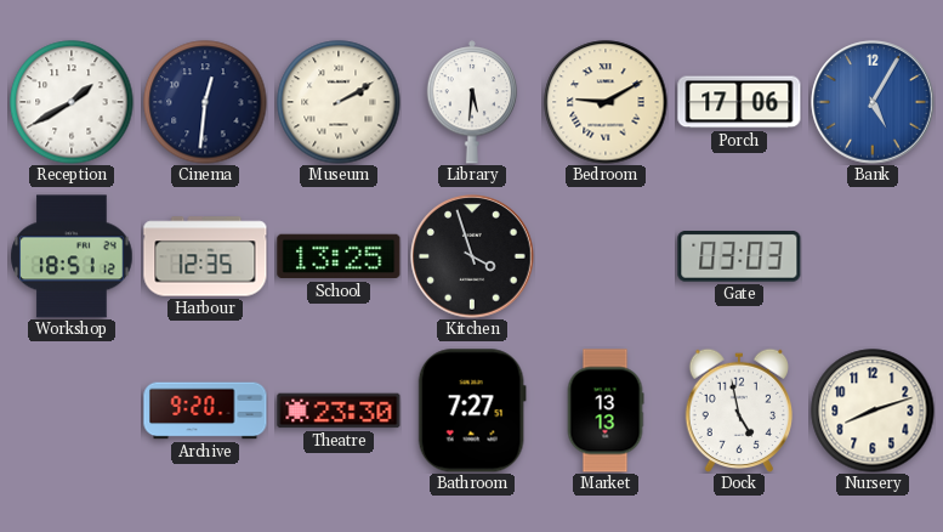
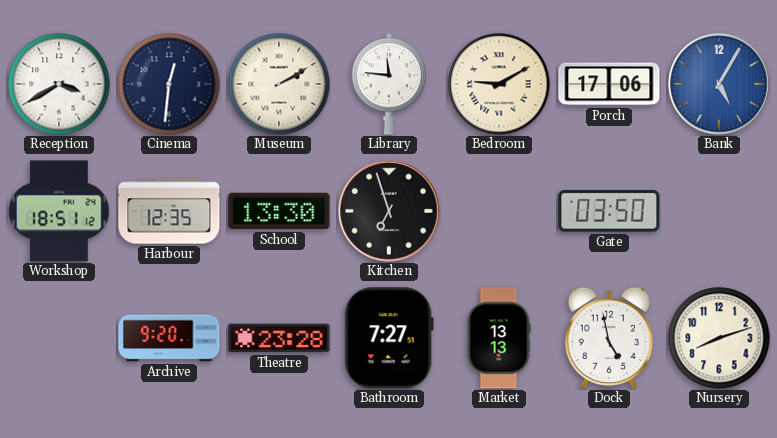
Reception: 1:40 -> 3:40
Library: 5:31 -> 11:46
School: 13:25 -> 13:30
Kitchen: 3:57 -> 6:57
Gate: 03:03 -> 03:50
Theatre: 23:30 -> 23:28
